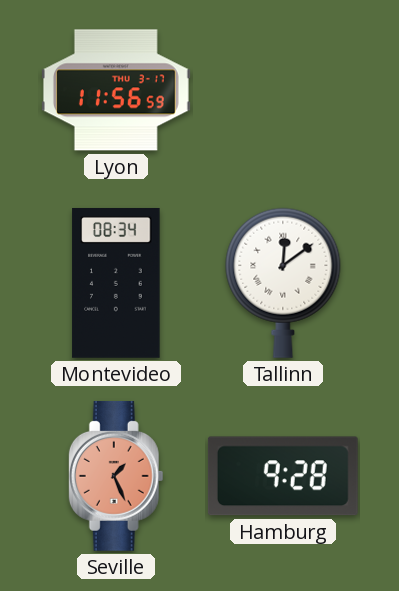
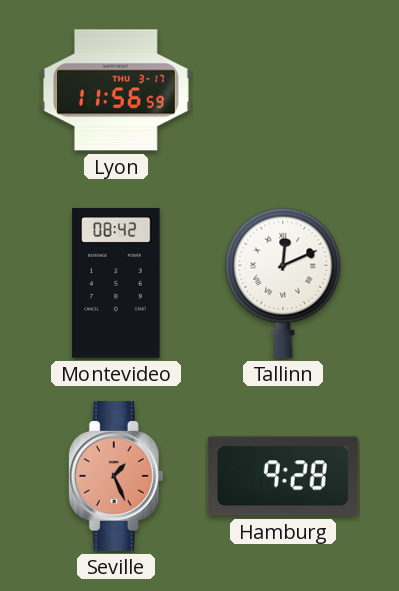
Montevideo: 08:34 -> 08:42
Tallinn: 12:09 -> 12:11
